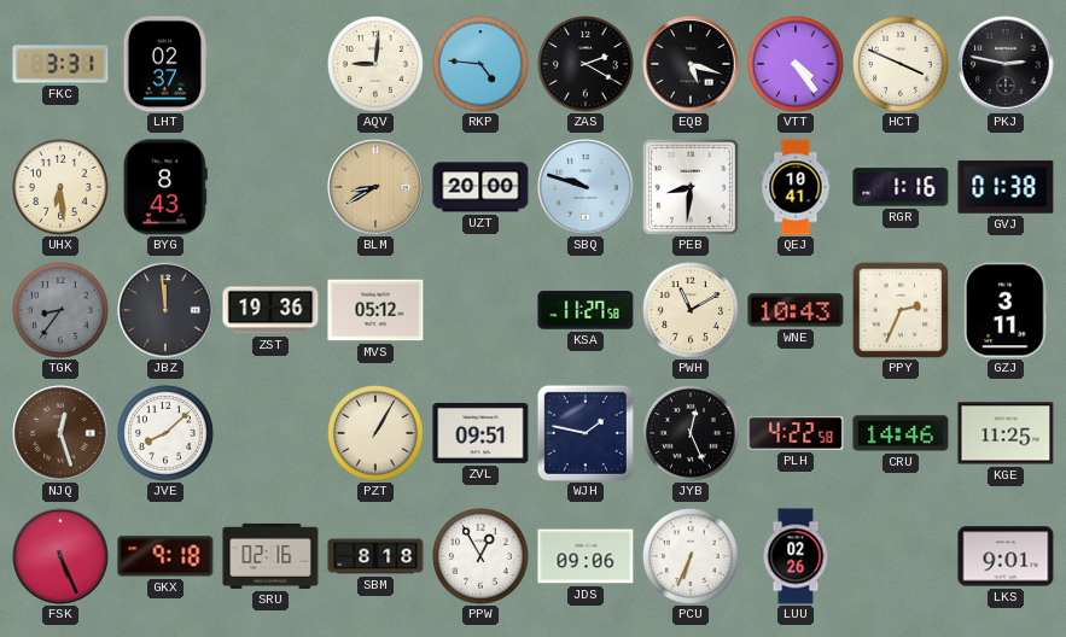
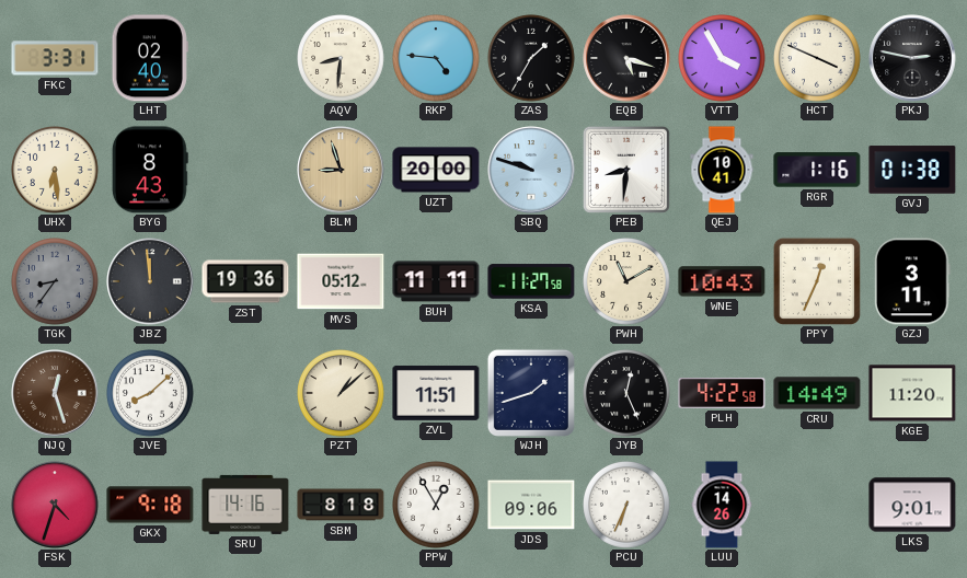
LHT: 02:37 -> 02:40
AQV: 9:01 -> 8:31
ZAS: 2:20 -> 1:35
VTT: 4:24 -> 3:55
BLM: 8:40 -> 8:57
BUH: none -> 11:11
PPY: 2:34 -> 12:34
PZT: 1:05 -> 1:08
ZVL: 09:51 -> 11:51
WJH: 1:47 -> 1:42
CRU: 14:46 -> 14:49
KGE: 11:25 -> 11:20
FSK: 5:26 -> 4:33
SRU: 02:16 -> 14:16
LUU: 02:26 -> 14:26
